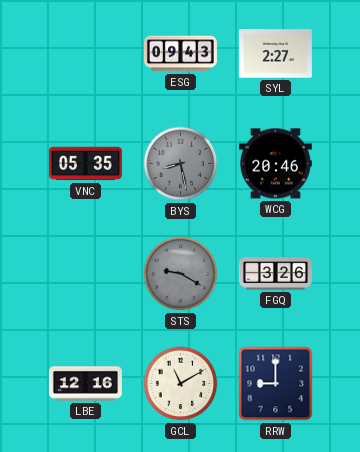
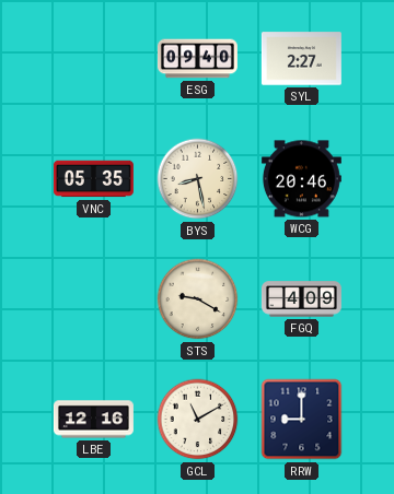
ESG: 09:43 -> 09:40
BYS dial: grey -> cream
STS dial: grey -> cream
FGQ: 3:26 -> 4:09
